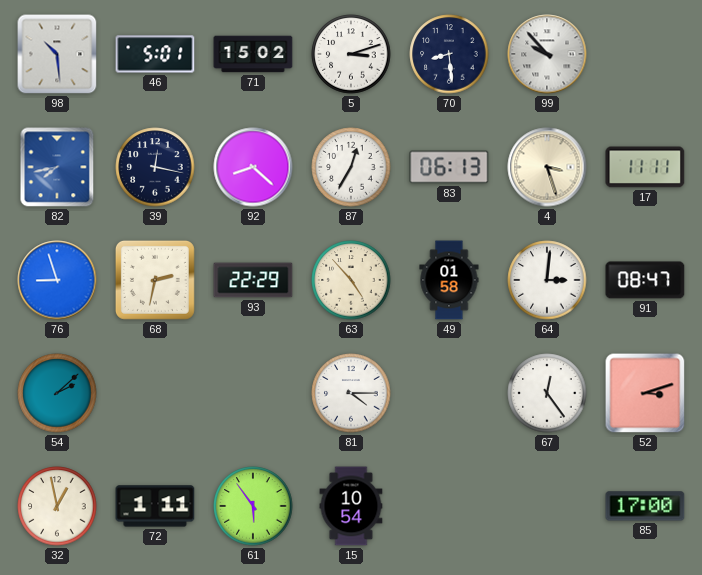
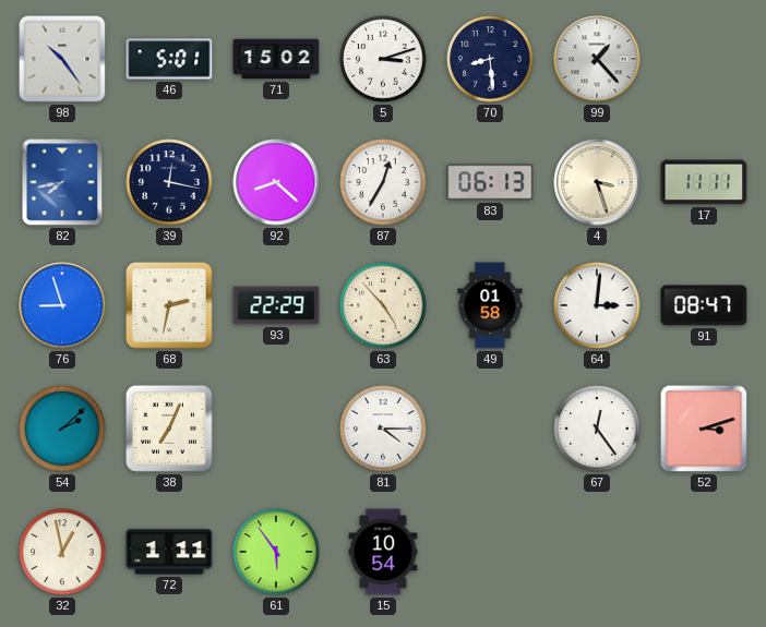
98: 10:29 -> 10:24
99: 9:53 -> 1:23
38: none -> 7:04
85: 17:00 -> none
